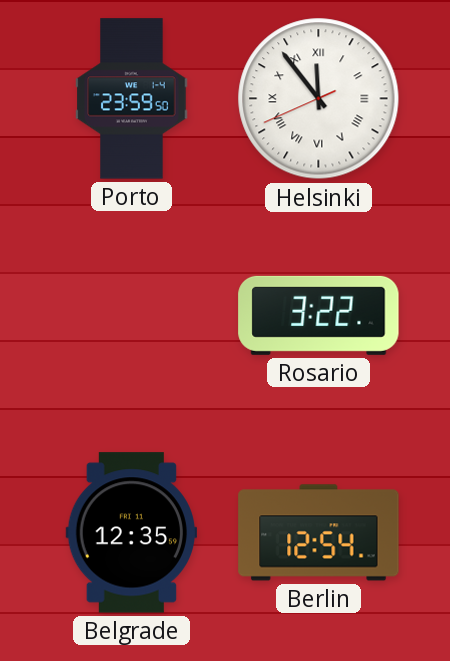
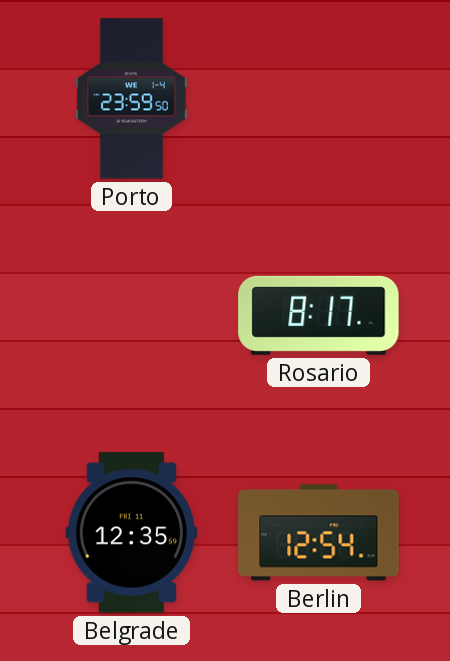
Helsinki: 11:53 -> none
Rosario: 3:22 -> 8:17
